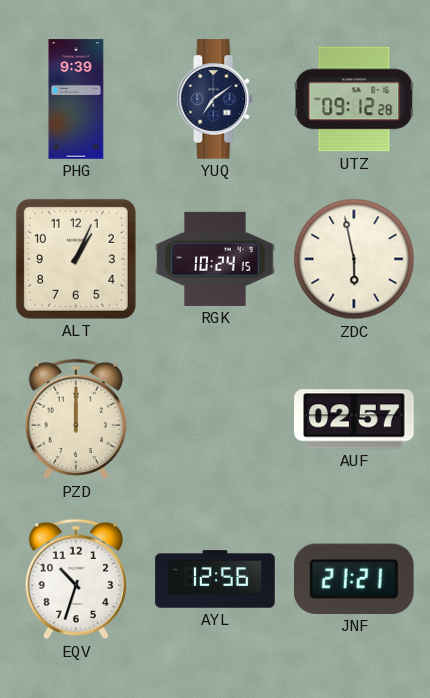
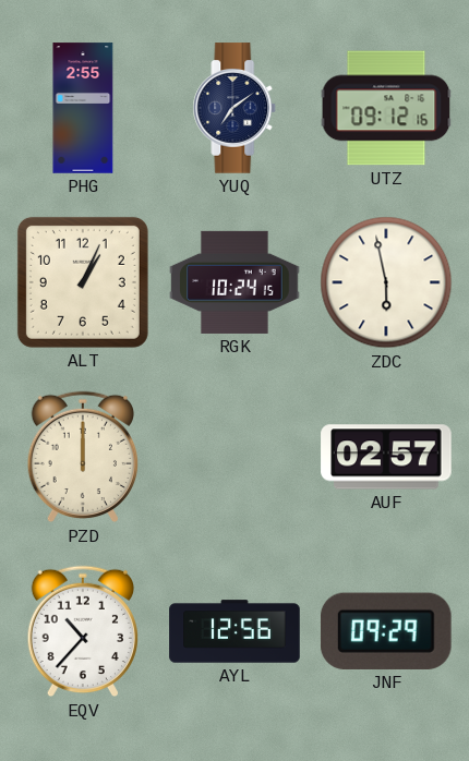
PHG: 9:39 -> 2:55
UTZ: 09:12:28 -> 09:12:16
EQV: 10:33 -> 10:37
JNF: 21:21 -> 09:29
